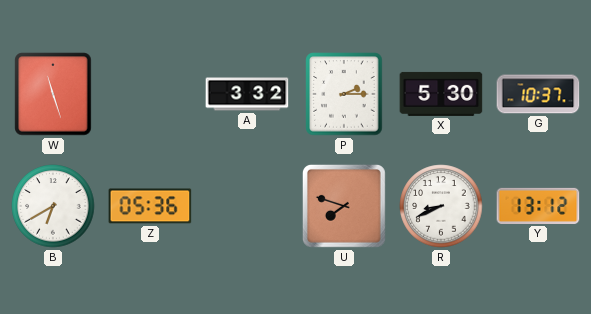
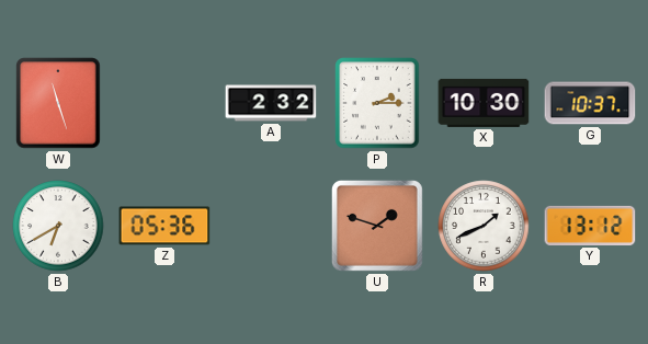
A: 3:32 -> 2:32
X: 5:30 -> 10:30
U: 7:48 -> 1:48
R: 8:41 -> 1:41
